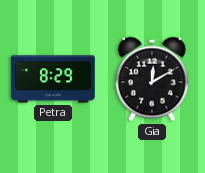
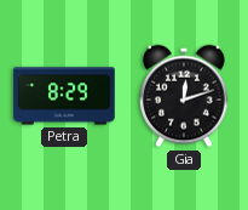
Gia: 12:10 -> 12:12
